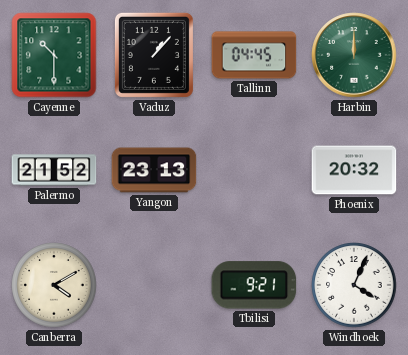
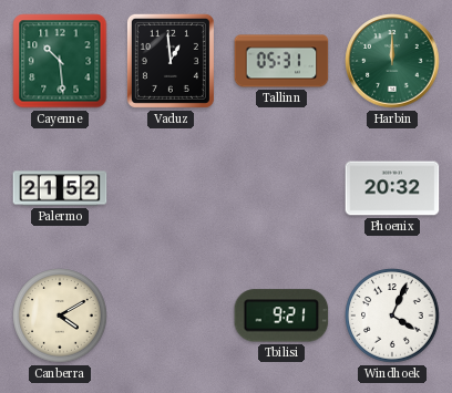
Cayenne: 10:30 -> 10:29
Vaduz: 1:07 -> 12:59
Tallinn: 04:45 -> 05:31
Yangon: 23:13 -> none
